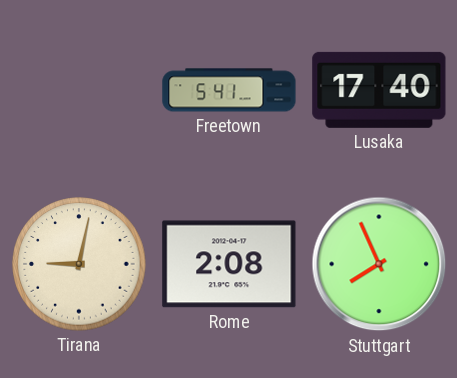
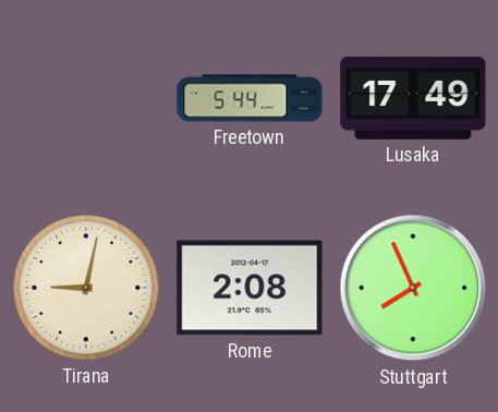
Freetown: 5:41 -> 5:44
Lusaka: 17:40 -> 17:49
